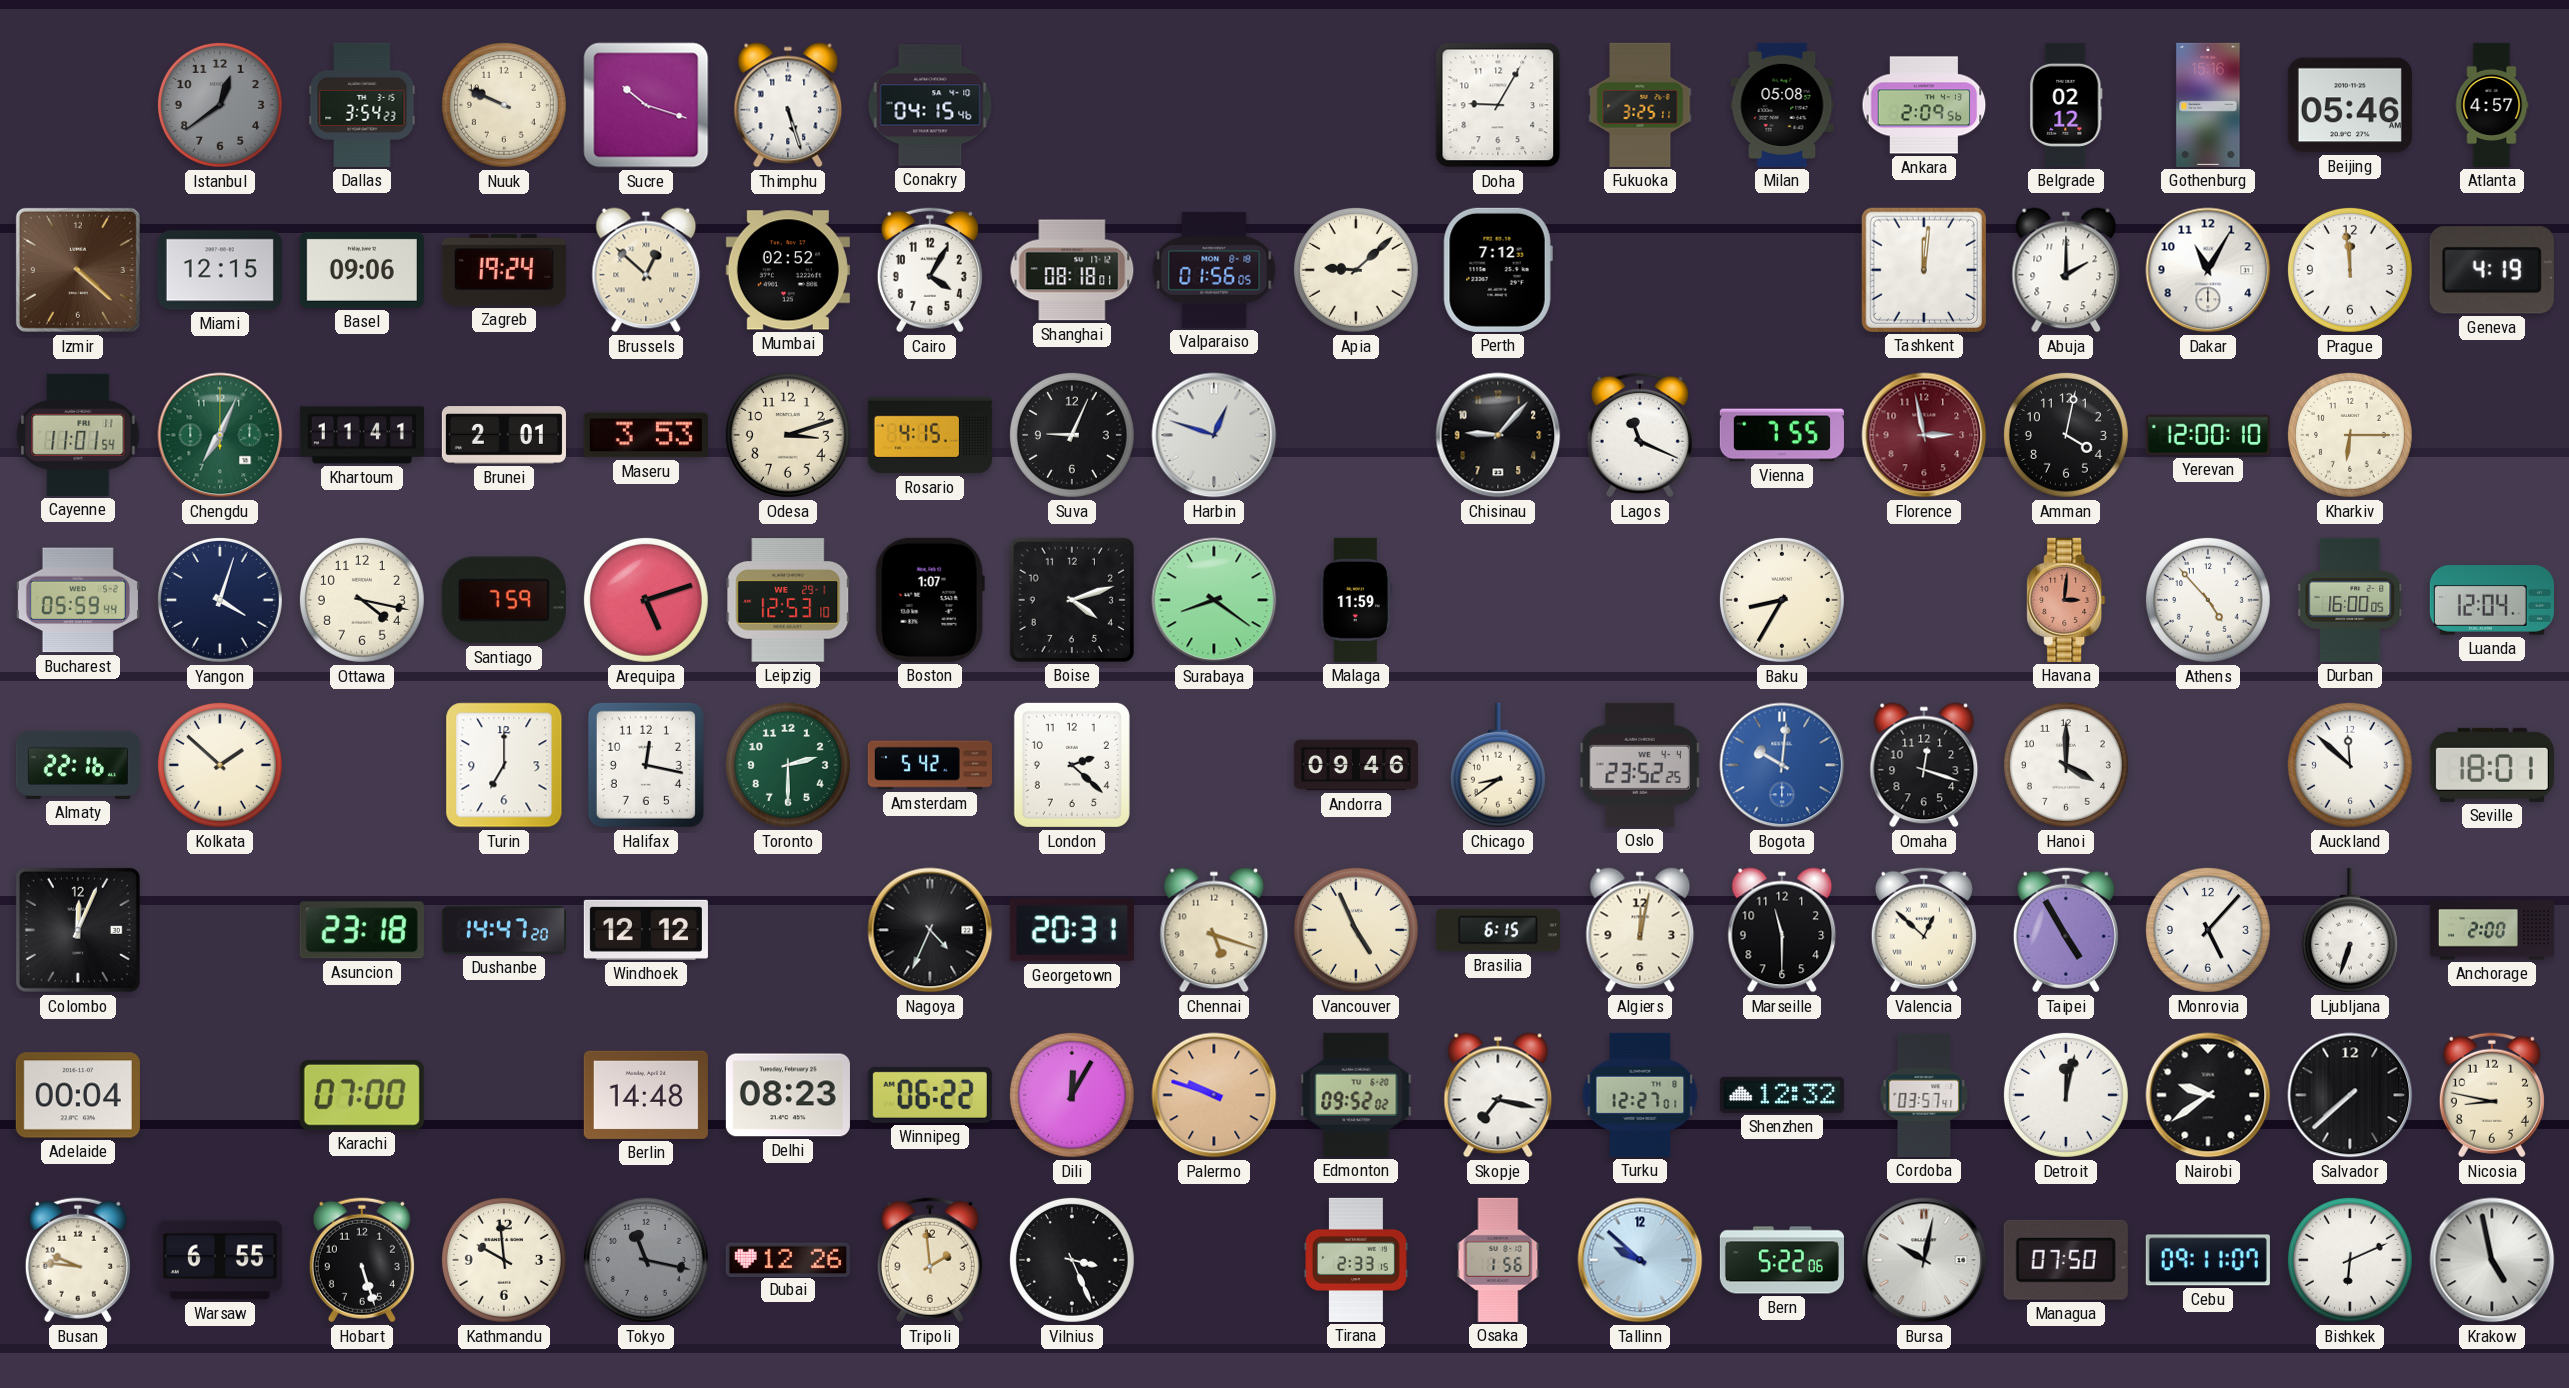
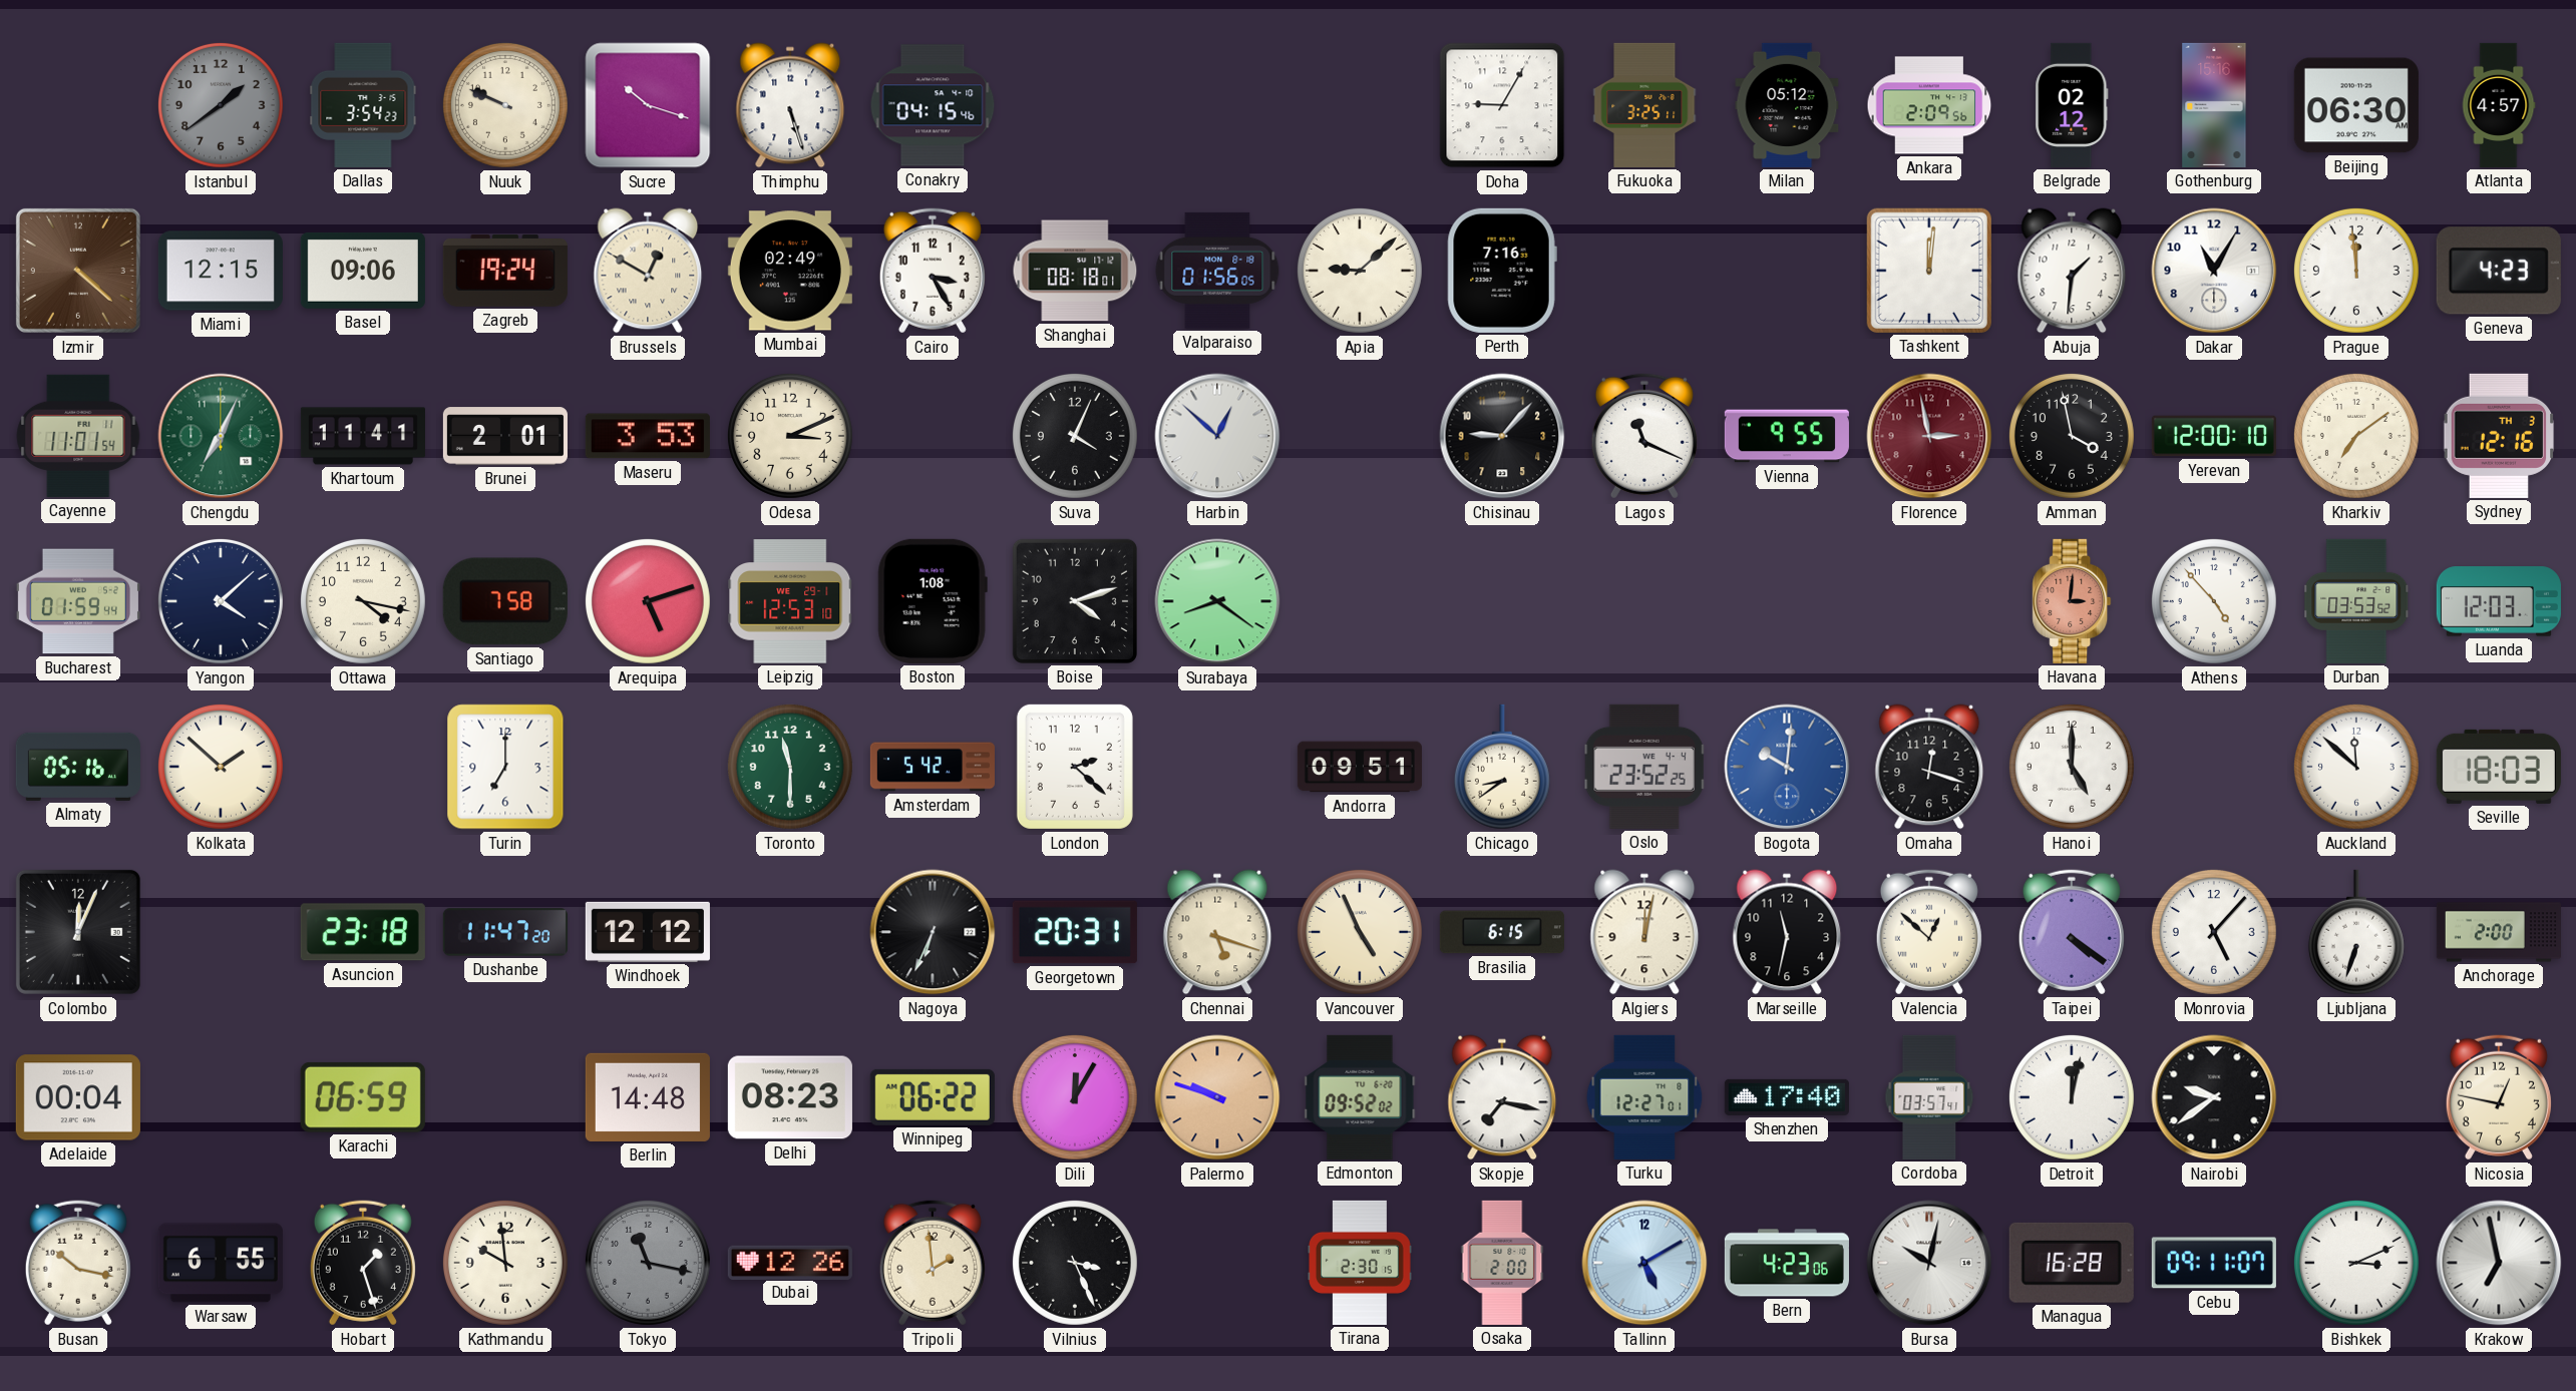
Istanbul: 12:39 -> 1:39
Milan: 05:08 -> 05:12
Beijing: 05:46 -> 06:30
Brussels: 12:52 -> 12:50
Mumbai: 02:52 -> 02:49
Cairo: 4:05 -> 3:25
Perth: 7:12 -> 7:16
Abuja: 2:00 -> 1:31
Geneva: 4:19 -> 4:23
Odesa: 3:12 -> 3:11
Rosario: 4:15 -> none
Suva: 9:04 -> 4:04
Harbin: 12:48 -> 12:52
Vienna: 7:55 -> 9:55
Amman: 4:02 -> 3:58
Kharkiv: 6:15 -> 7:09
Sydney: none -> 12:16
Bucharest: 05:59 -> 01:59
Yangon: 4:03 -> 4:08
Santiago: 7:59 -> 7:58
Boston: 1:07 -> 1:08
Malaga: 11:59 -> none
Baku: 8:35 -> none
Durban: 16:00 -> 03:53
Luanda: 12:04 -> 12:03
Almaty: 22:16 -> 05:16
Halifax: 12:17 -> none
Toronto: 2:30 -> 11:30
Andorra: 09:46 -> 09:51
Hanoi: 4:00 -> 5:00
Seville: 18:01 -> 18:03
Dushanbe: 14:47 -> 11:47
Nagoya: 4:34 -> 6:34
Marseille: 11:30 -> 11:32
Taipei: 4:55 -> 4:21
Karachi: 07:00 -> 06:59
Shenzhen: 12:32 -> 17:40
Salvador: 7:38 -> none
Nicosia: 8:47 -> 12:47
Busan: 9:46 -> 10:17
Hobart: 5:27 -> 1:27
Tirana: 2:33 -> 2:30
Osaka: 1:56 -> 2:00
Tallinn: 9:52 -> 5:10
Bern: 5:22 -> 4:23
Managua: 07:50 -> 16:28
Bishkek: 6:11 -> 3:11
Krakow: 4:58 -> 6:58
